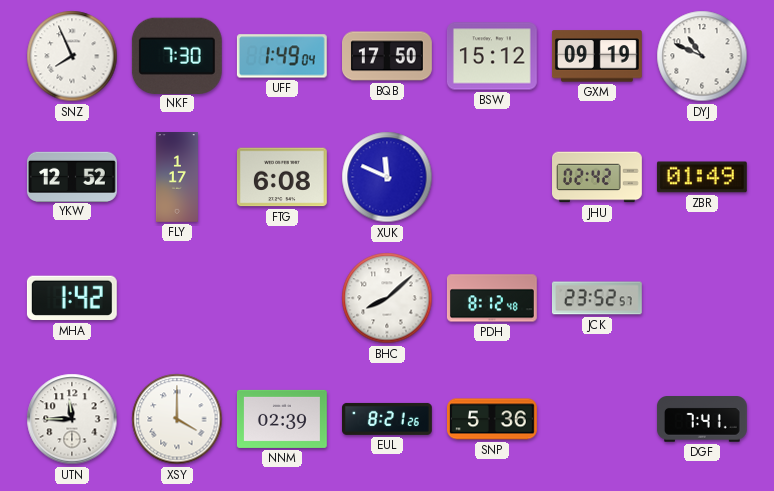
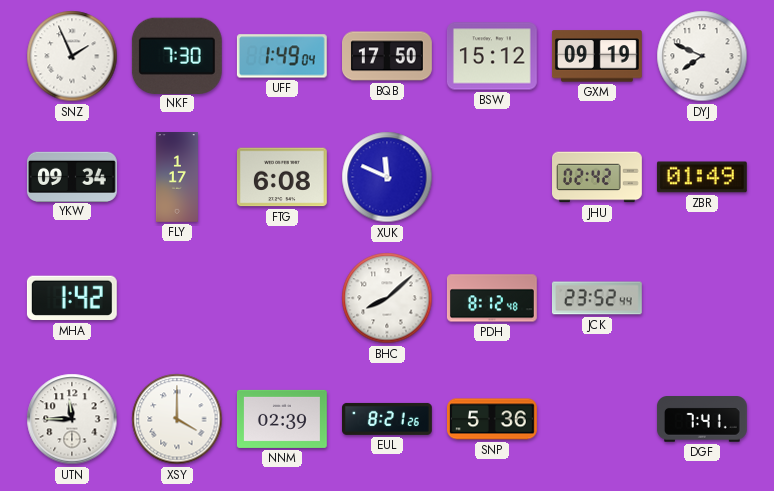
SNZ: 7:56 -> 1:56
DYJ: 10:49 -> 7:49
YKW: 12:52 -> 09:34
JCK: 23:52:57 -> 23:52:44
